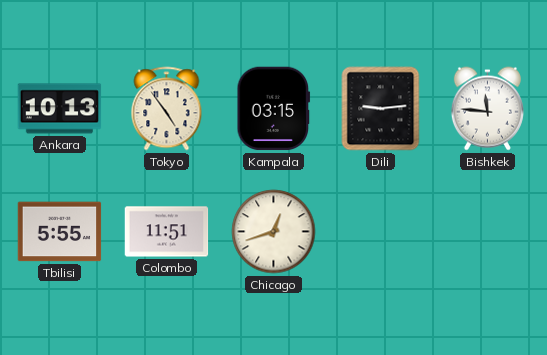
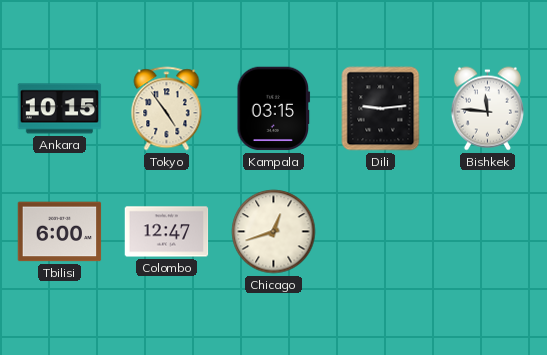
Ankara: 10:13 -> 10:15
Tbilisi: 5:55 -> 6:00
Colombo: 11:51 -> 12:47
